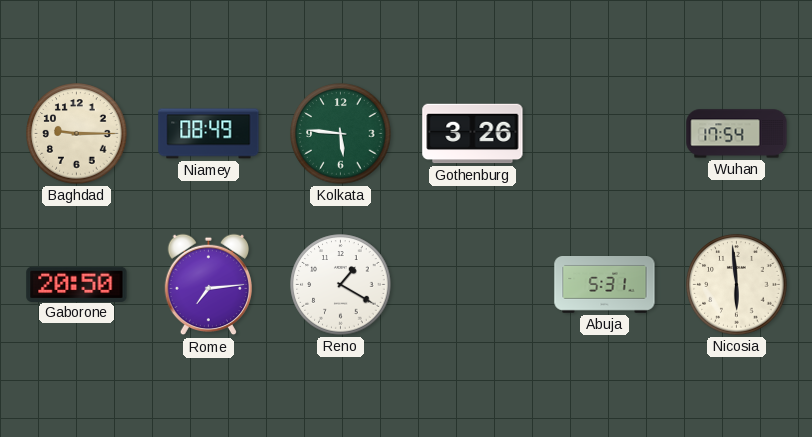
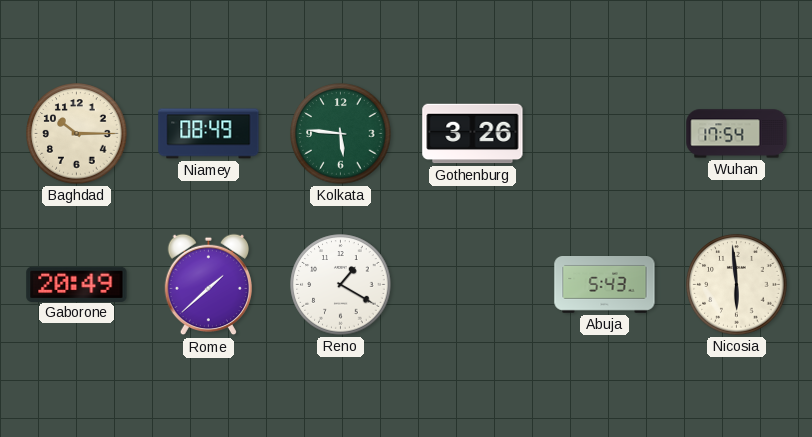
Baghdad: 9:15 -> 10:15
Gaborone: 20:50 -> 20:49
Rome: 7:14 -> 1:38
Abuja: 5:31 -> 5:43
